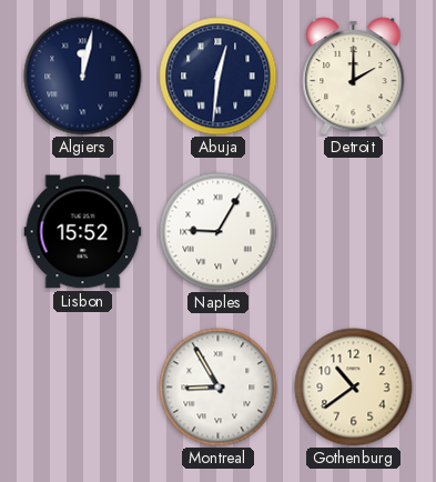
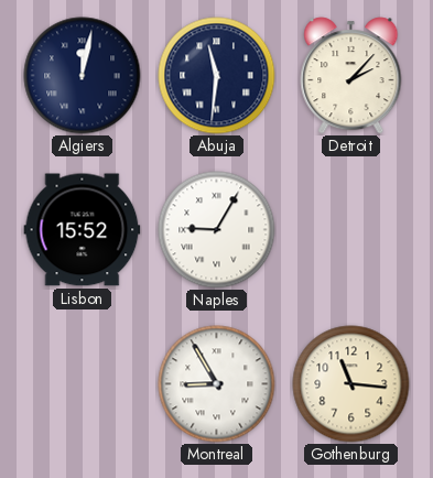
Abuja: 12:31 -> 11:31
Detroit: 2:00 -> 2:07
Gothenburg: 10:39 -> 11:16
